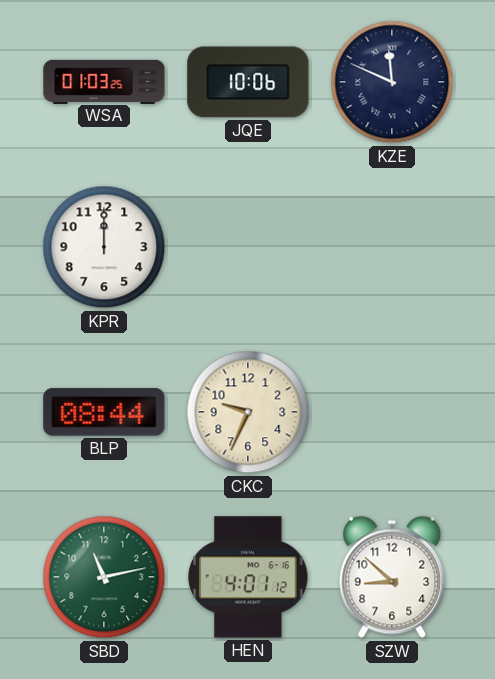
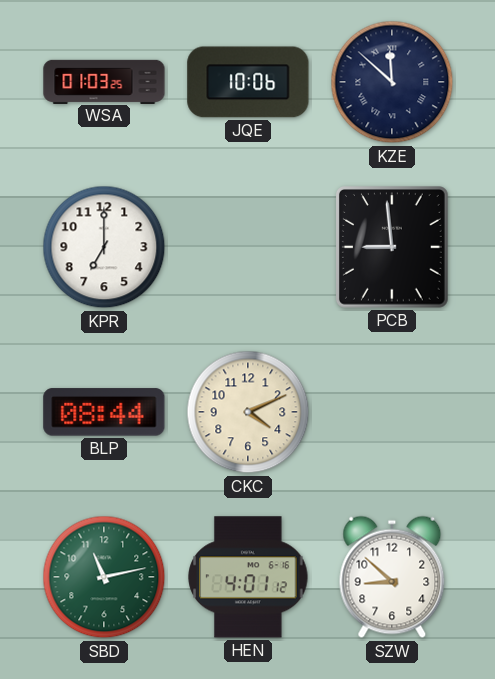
KZE: 11:49 -> 11:52
KPR: 12:00 -> 7:00
PCB: none -> 8:59
CKC: 9:34 -> 4:11
